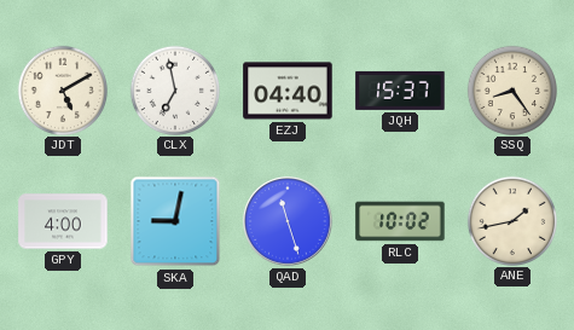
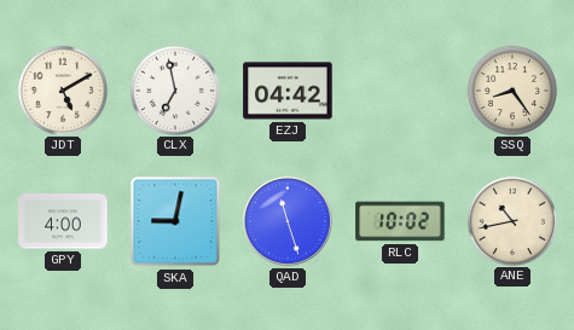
EZJ: 04:40 -> 04:42
JQH: 15:37 -> none
ANE: 1:43 -> 10:43
